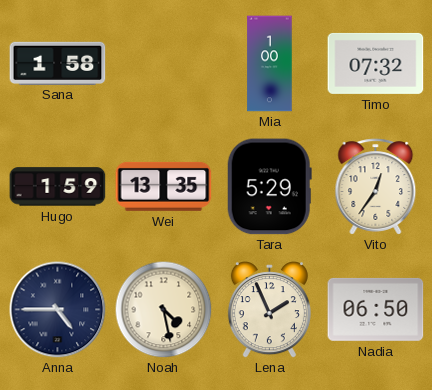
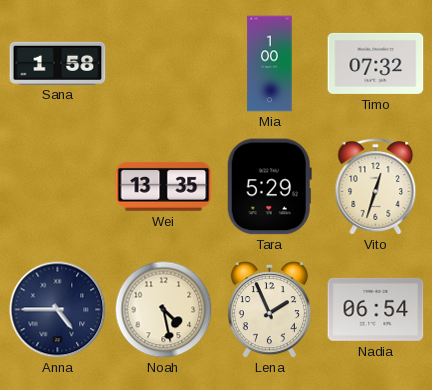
Hugo: 1:59 -> none
Vito: 12:36 -> 12:33
Nadia: 06:50 -> 06:54
